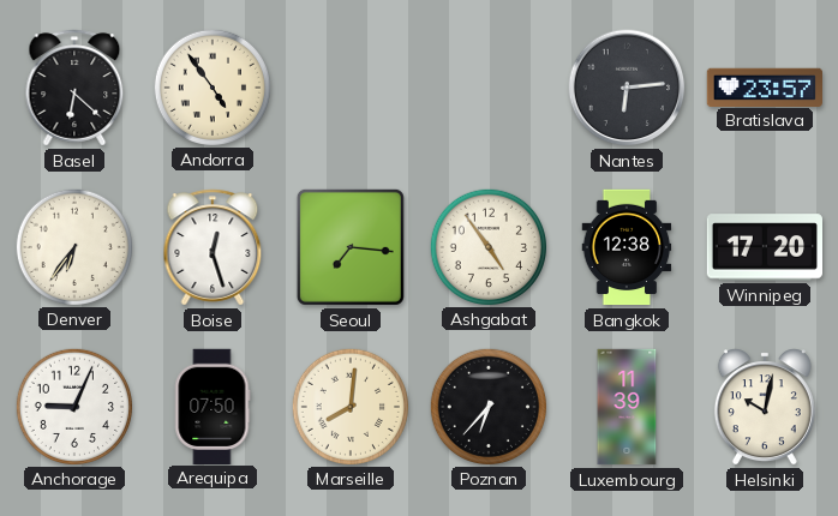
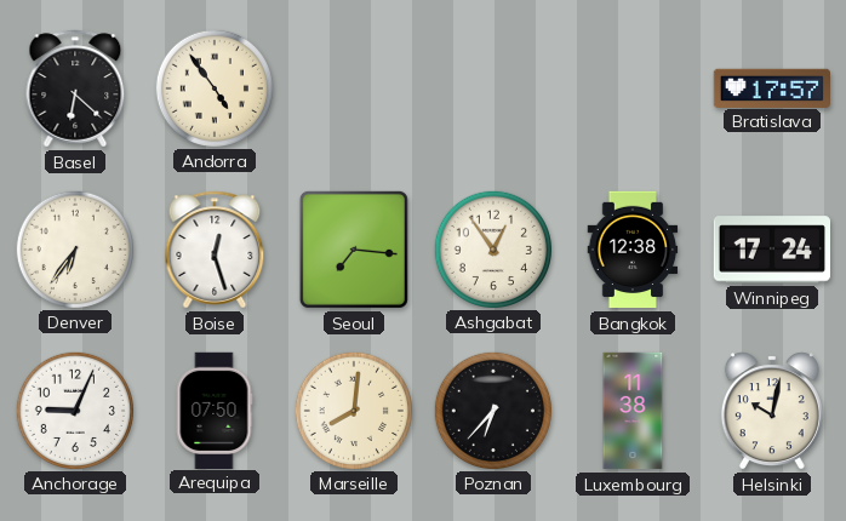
Nantes: 6:14 -> none
Bratislava: 23:57 -> 17:57
Ashgabat: 4:54 -> 12:54
Winnipeg: 17:20 -> 17:24
Luxembourg: 11:39 -> 11:38
